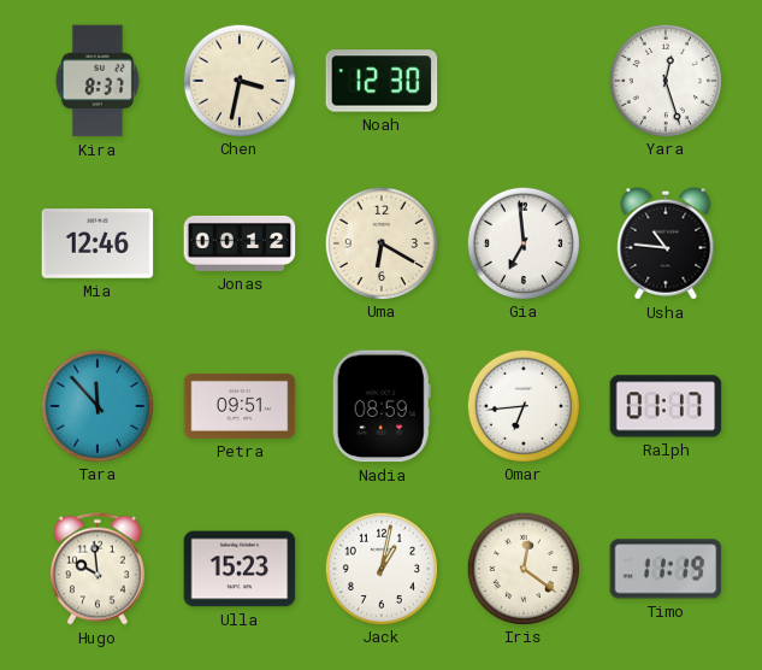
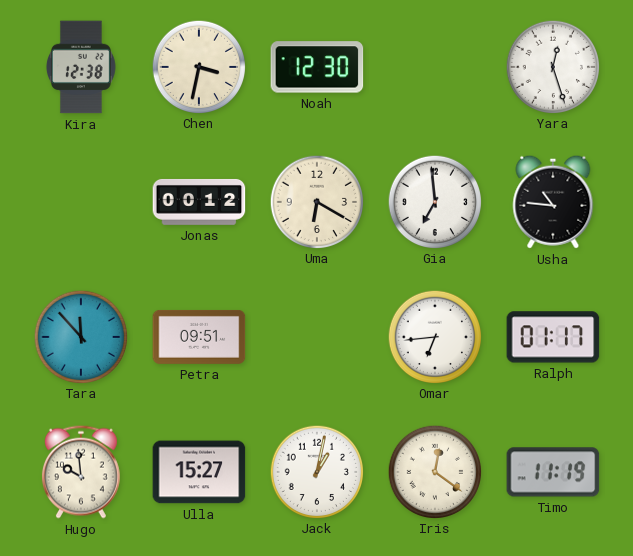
Kira: 8:37 -> 12:38
Mia: 12:46 -> none
Nadia: 08:59 -> none
Ulla: 15:23 -> 15:27
